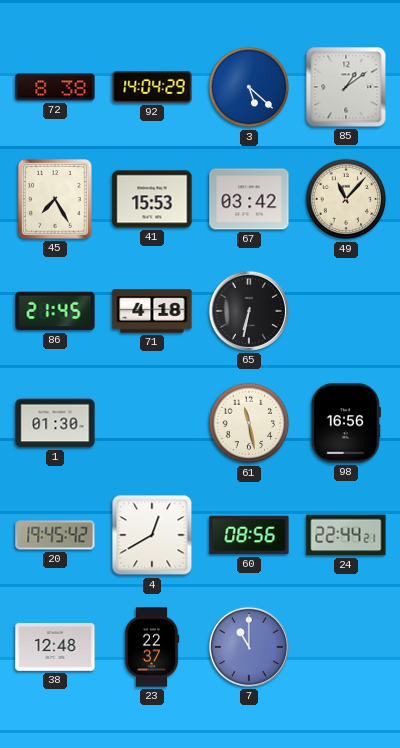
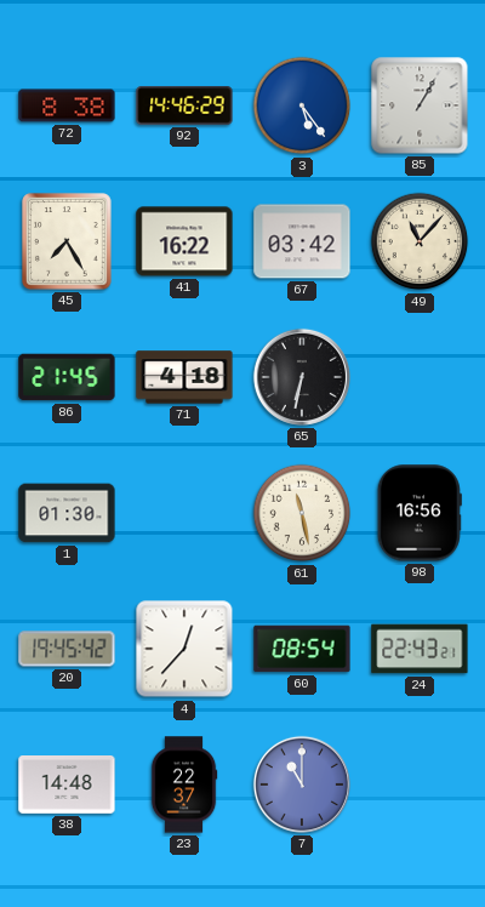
92: 14:04 -> 14:46
3: 5:22 -> 5:24
85: 1:09 -> 1:05
41: 15:53 -> 16:22
4: 12:40 -> 12:37
60: 08:56 -> 08:54
24: 22:44 -> 22:43
38: 12:48 -> 14:48
